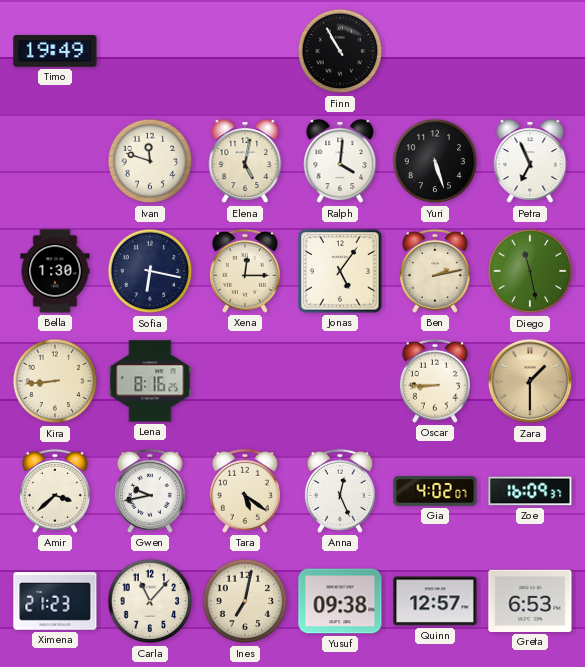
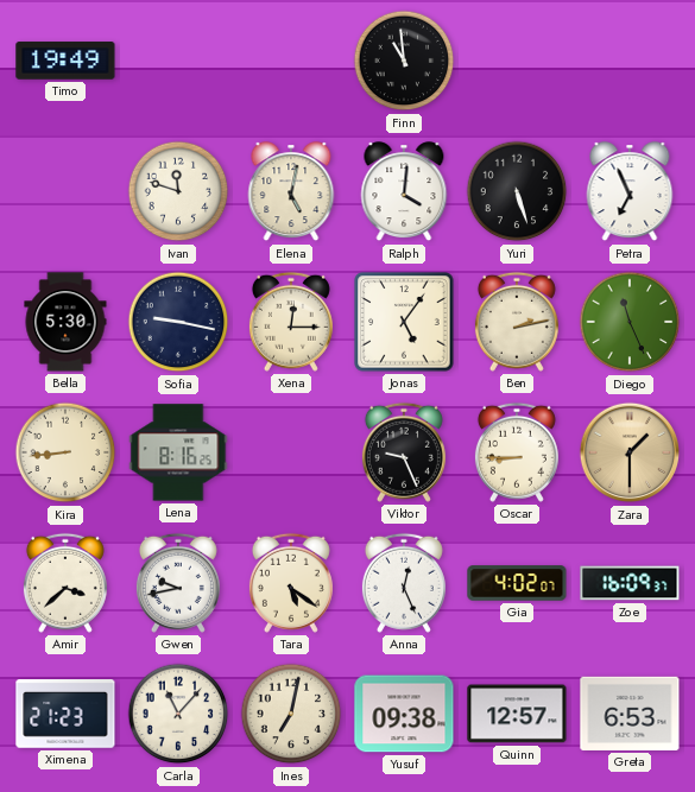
Finn: 10:55 -> 10:59
Bella: 1:30 -> 5:30
Sofia: 6:17 -> 9:17
Diego: 11:28 -> 11:26
Viktor: none -> 9:26
